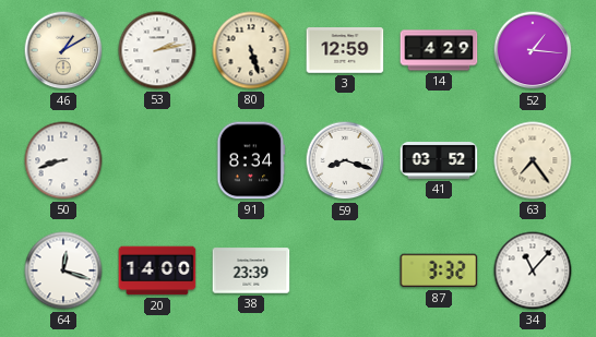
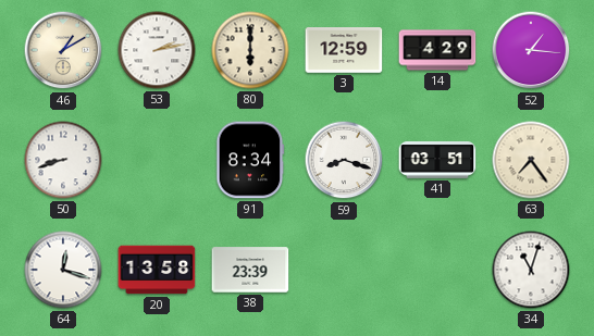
80: 5:27 -> 6:00
41: 03:52 -> 03:51
20: 14:00 -> 13:58
87: 3:32 -> none
34: 11:07 -> 11:03
